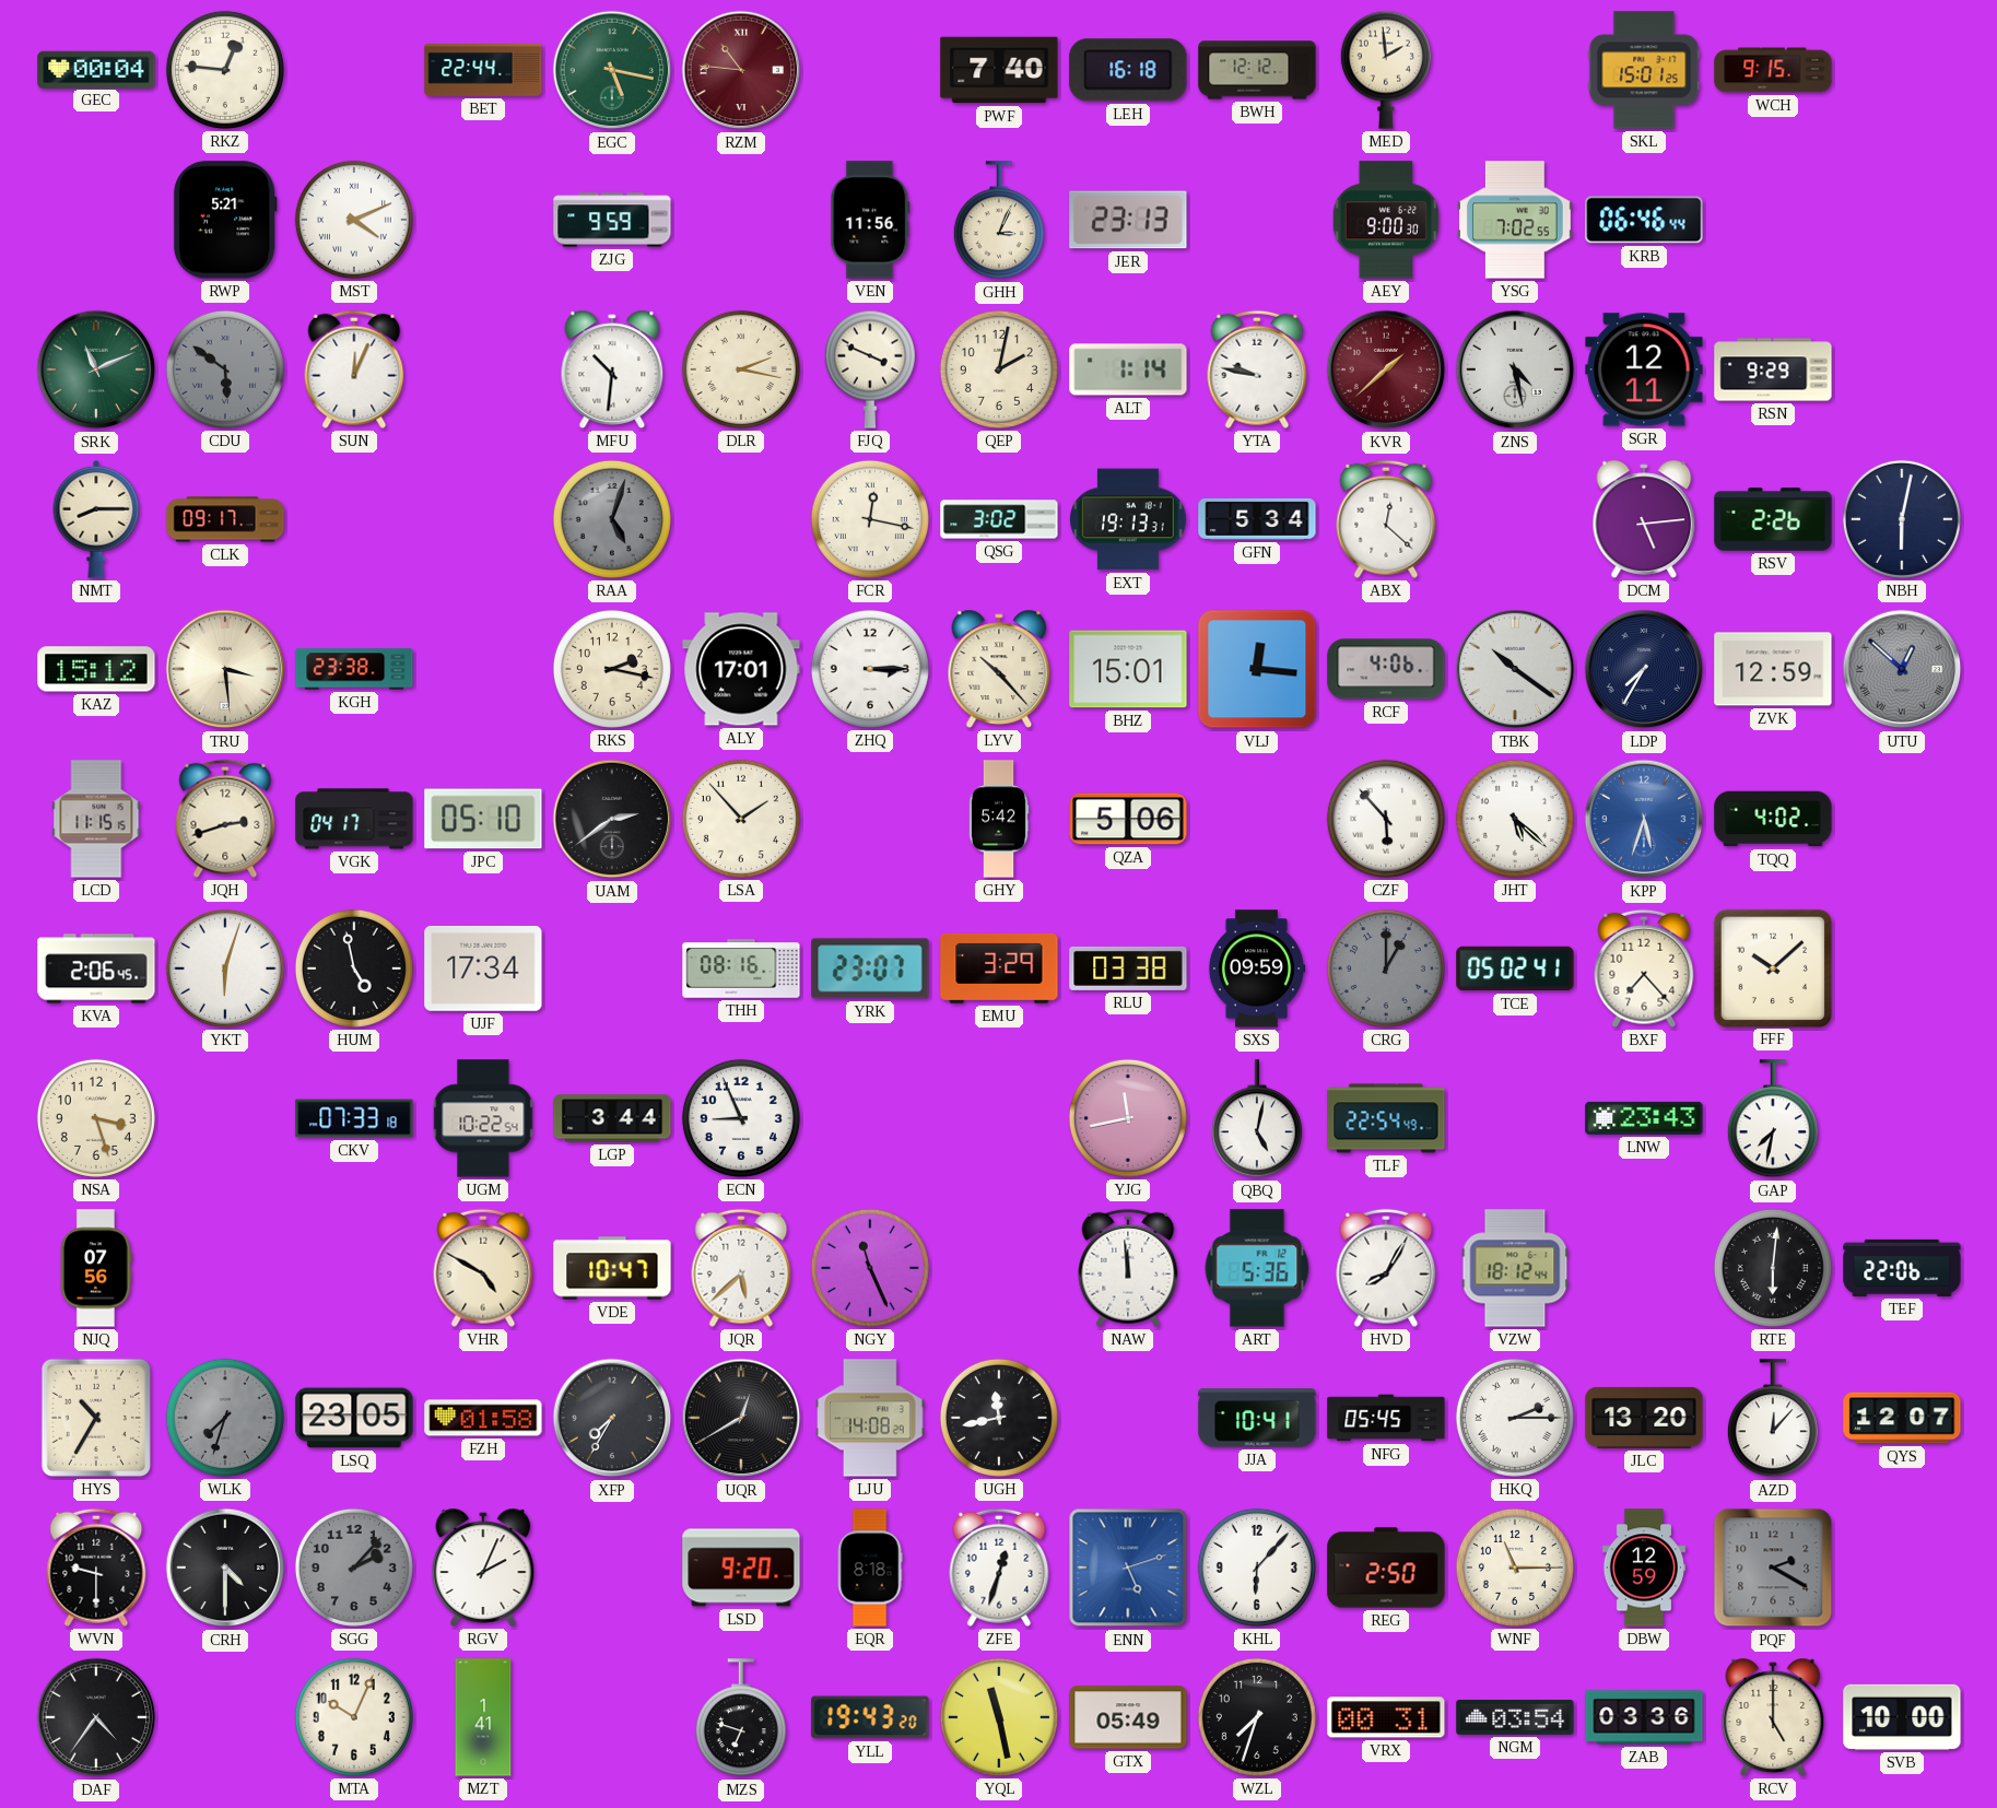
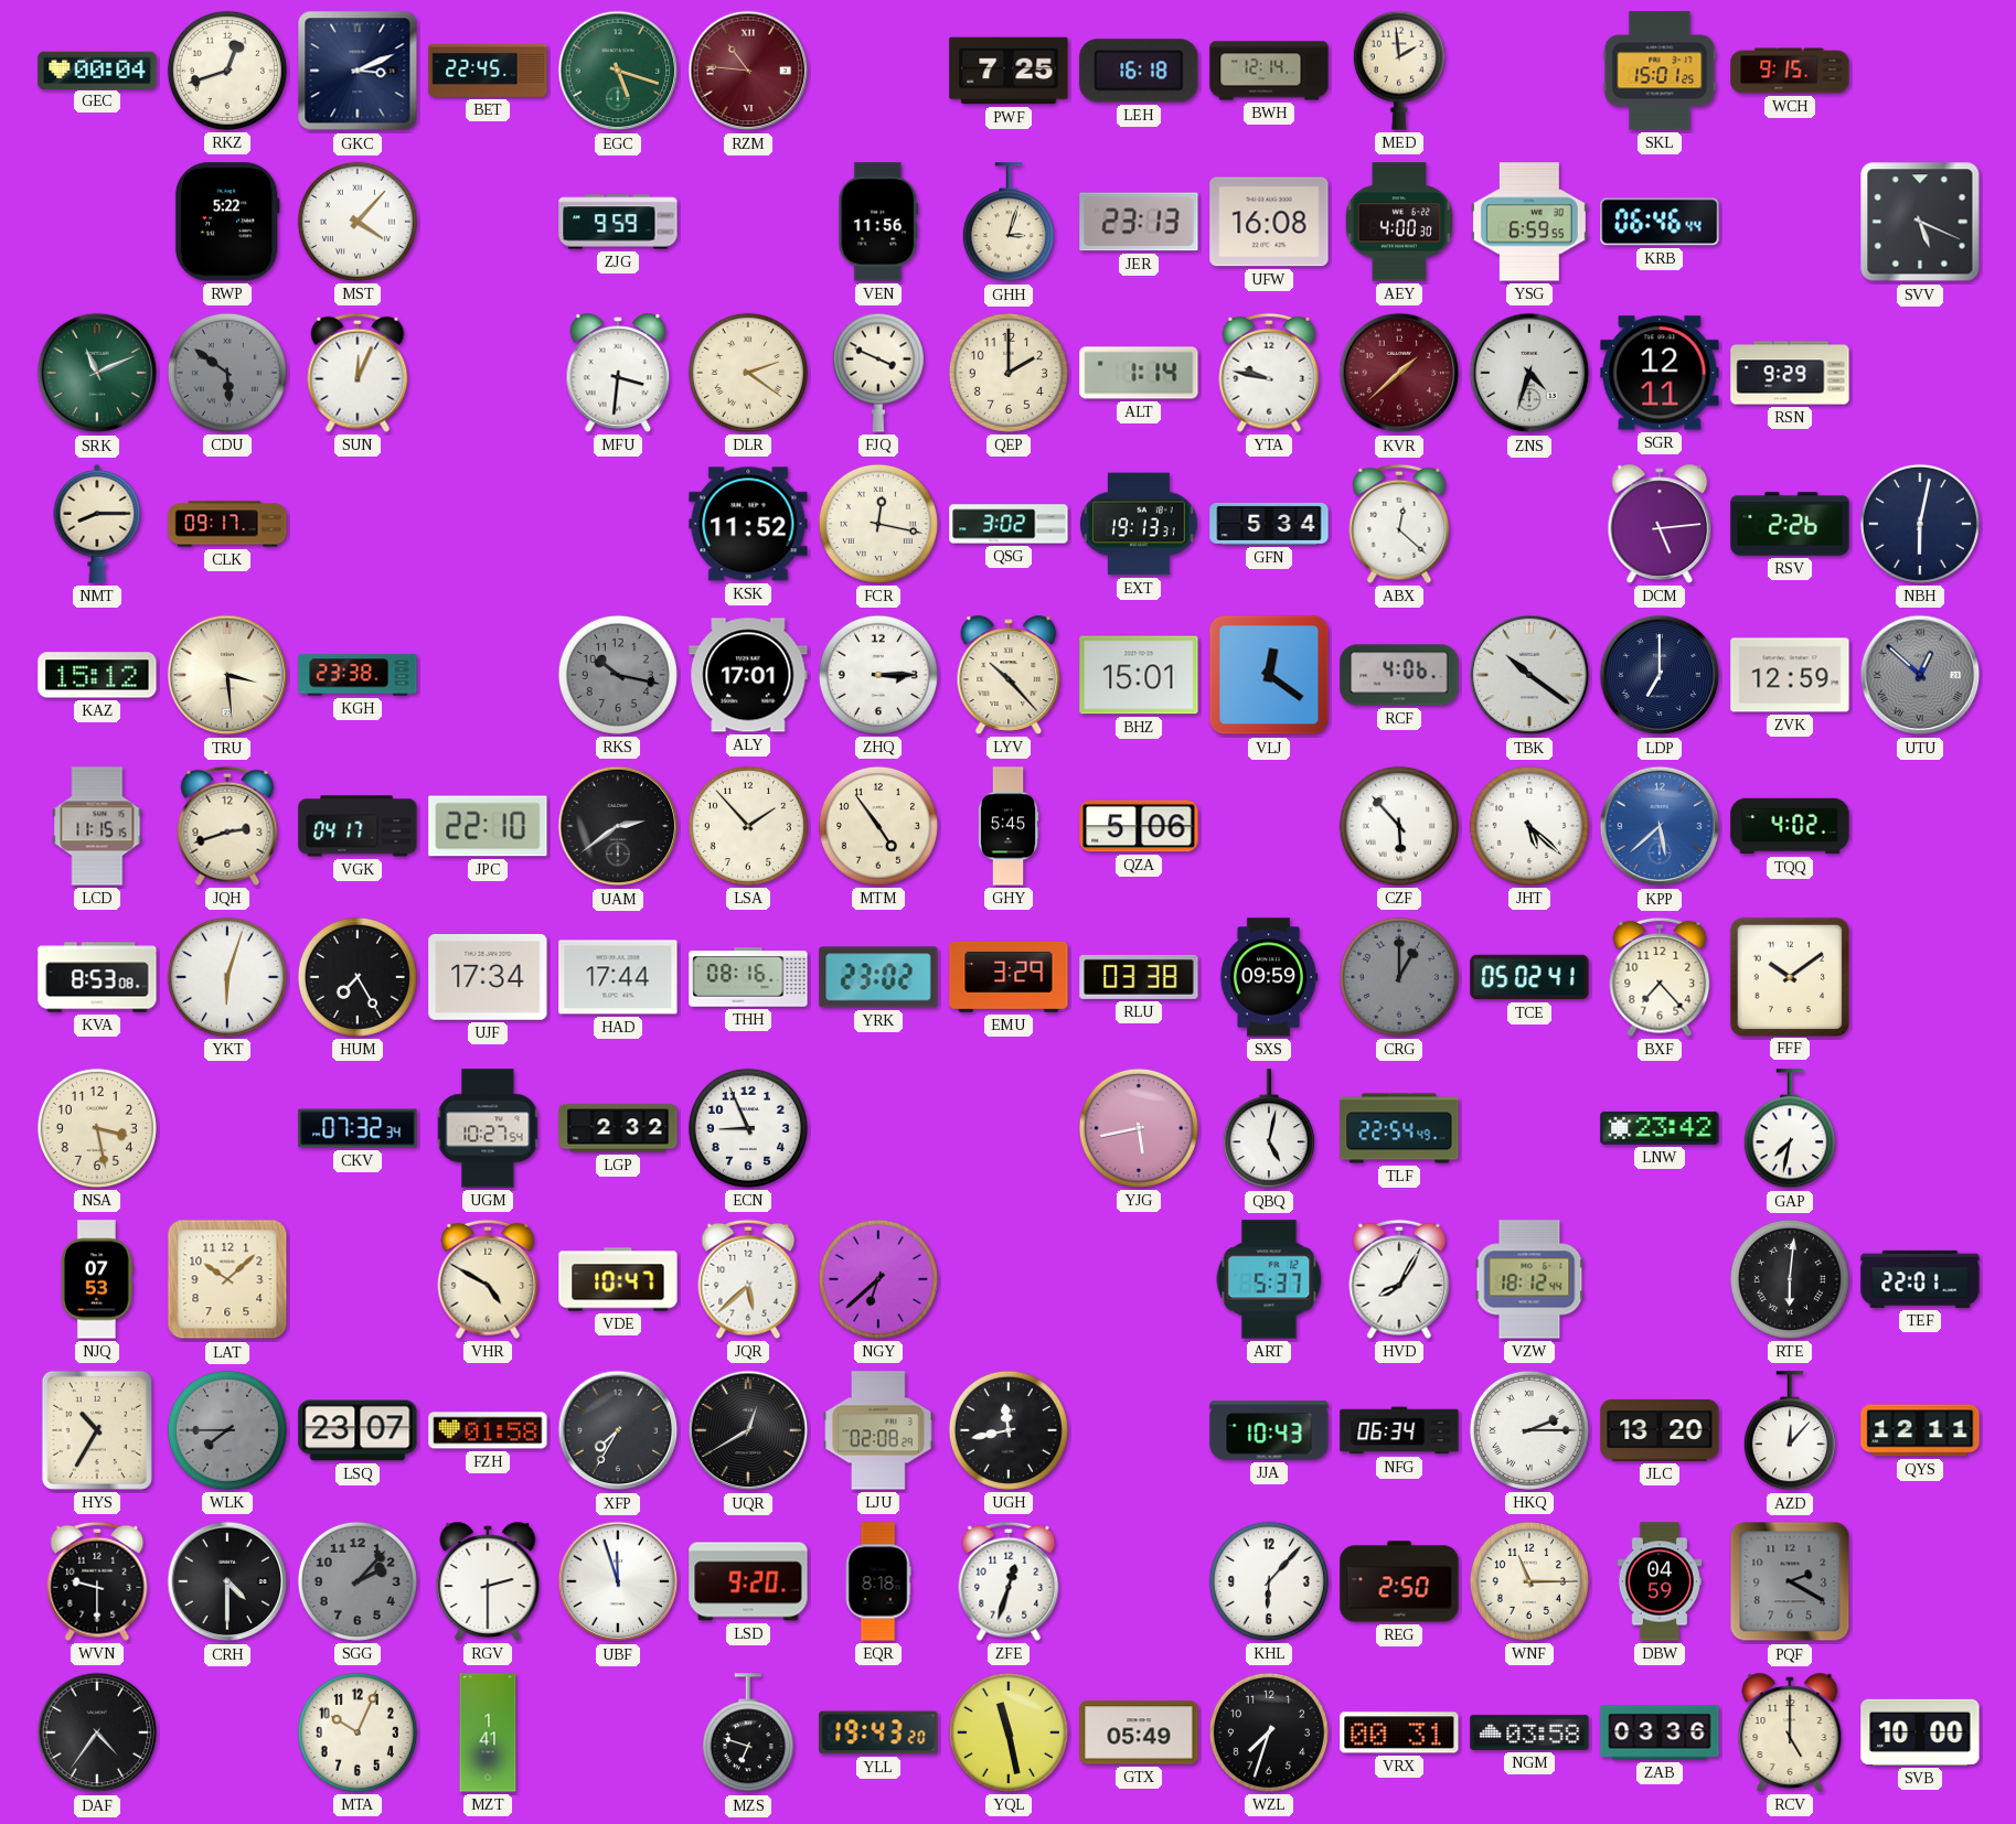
RKZ: 12:46 -> 12:42
GKC: none -> 3:11
BET: 22:44 -> 22:45
EGC: 5:17 -> 5:18
PWF: 7:40 -> 7:25
BWH: 12:12 -> 12:14
RWP: 5:21 -> 5:22
MST: 4:11 -> 4:07
GHH: 3:04 -> 3:03
UFW: none -> 16:08
AEY: 9:00 -> 4:00
YSG: 7:02 -> 6:59
SVV: none -> 5:19
MFU: 10:31 -> 3:31
DLR: 2:17 -> 2:21
QEP: 2:02 -> 2:00
ZNS: 4:28 -> 4:33
RAA: 5:03 -> none
KSK: none -> 11:52
RKS: 2:17 -> 10:17
RKS dial: cream -> grey
VLJ: 12:16 -> 12:21
LDP: 7:35 -> 7:00
JPC: 05:10 -> 22:10
MTM: none -> 4:54
GHY: 5:42 -> 5:45
KPP: 5:33 -> 5:38
KVA: 2:06 -> 8:53
HUM: 4:58 -> 7:25
HAD: none -> 17:44
YRK: 23:07 -> 23:02
FFF: 10:08 -> 10:09
NSA: 3:27 -> 3:28
CKV: 07:33 -> 07:32
UGM: 10:22 -> 10:27
LGP: 3:44 -> 2:32
YJG: 11:43 -> 5:43
LNW: 23:43 -> 23:42
NJQ: 07:56 -> 07:53
LAT: none -> 10:08
NGY: 11:26 -> 6:38
NAW: 11:59 -> none
ART: 5:36 -> 5:37
TEF: 22:06 -> 22:01
WLK: 7:33 -> 7:45
LSQ: 23:05 -> 23:07
LJU: 14:08 -> 02:08
JJA: 10:41 -> 10:43
NFG: 05:45 -> 06:34
QYS: 12:07 -> 12:11
RGV: 2:04 -> 2:30
UBF: none -> 11:57
ENN: 5:12 -> none
DBW: 12:59 -> 04:59
NGM: 03:54 -> 03:58
